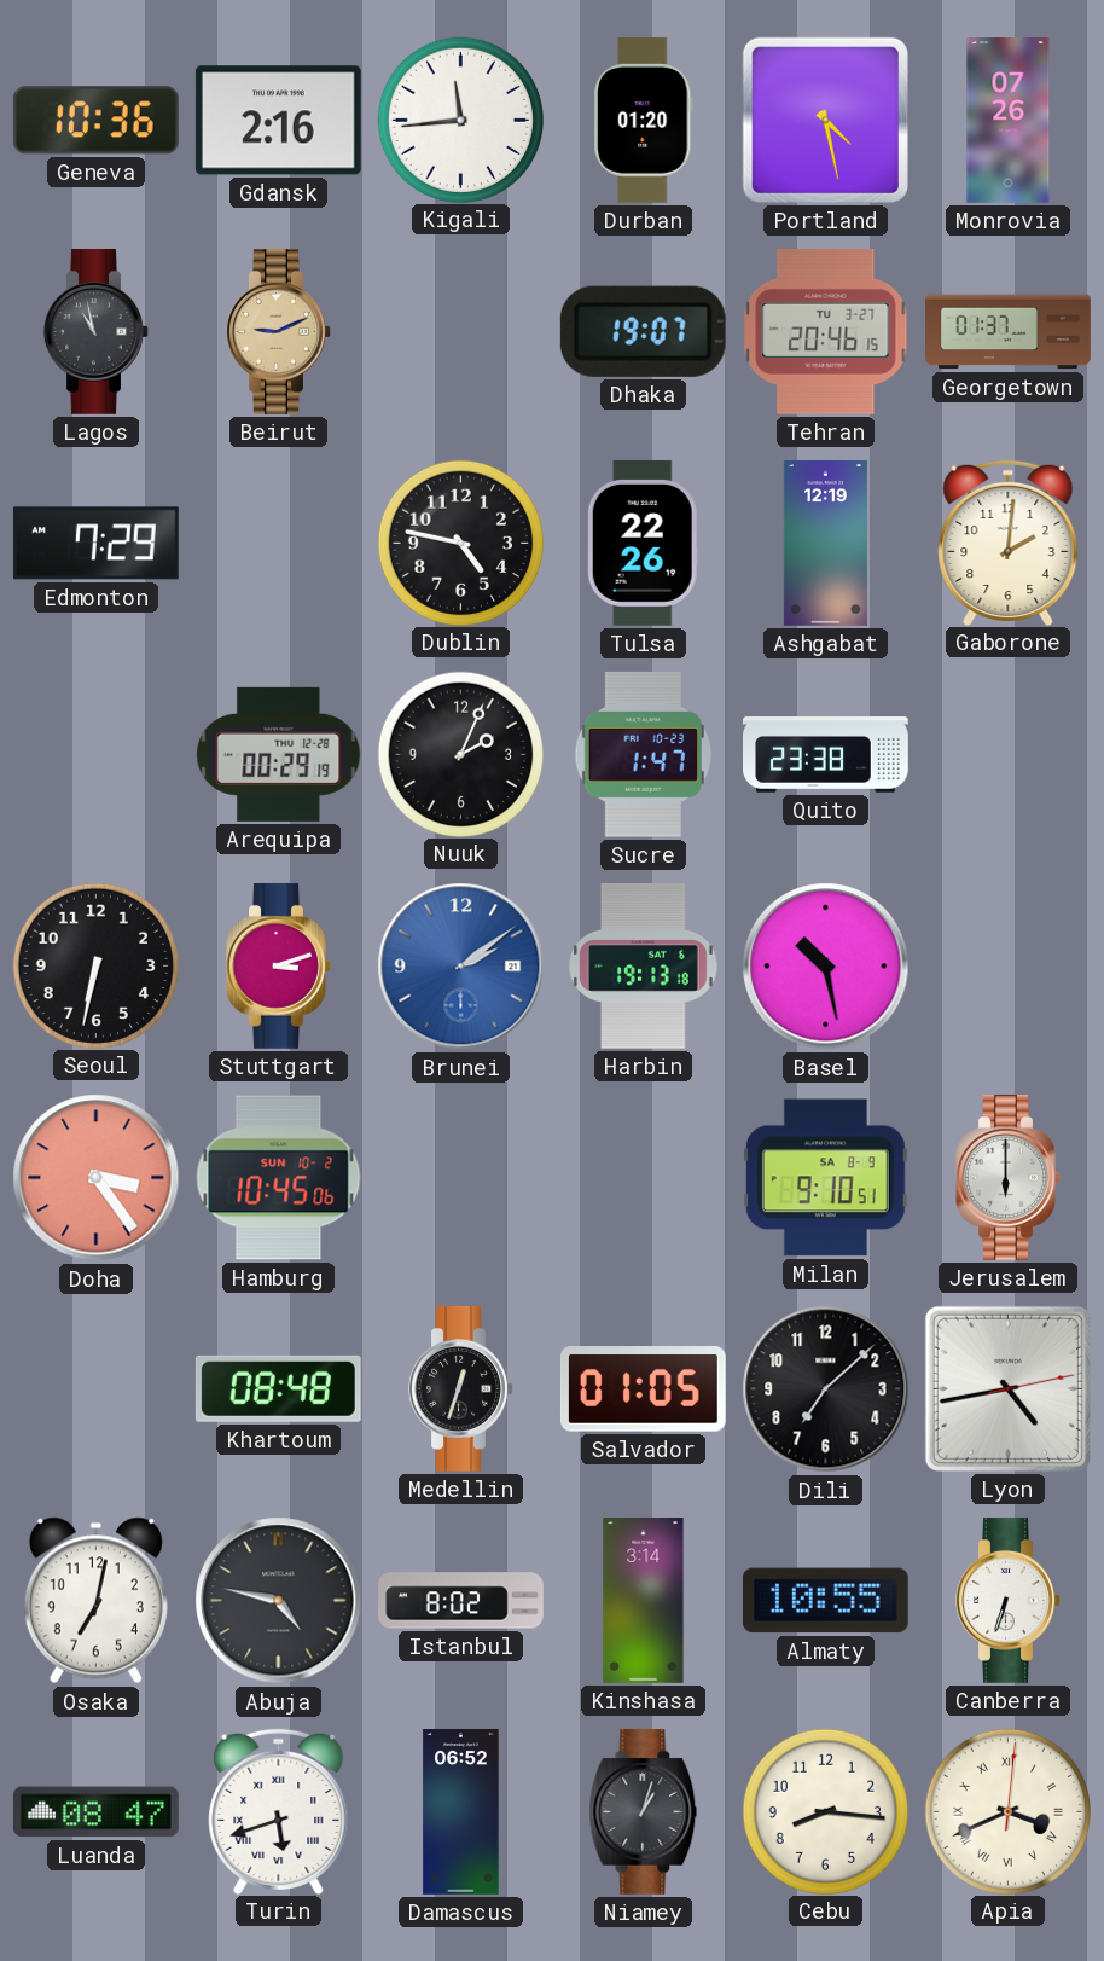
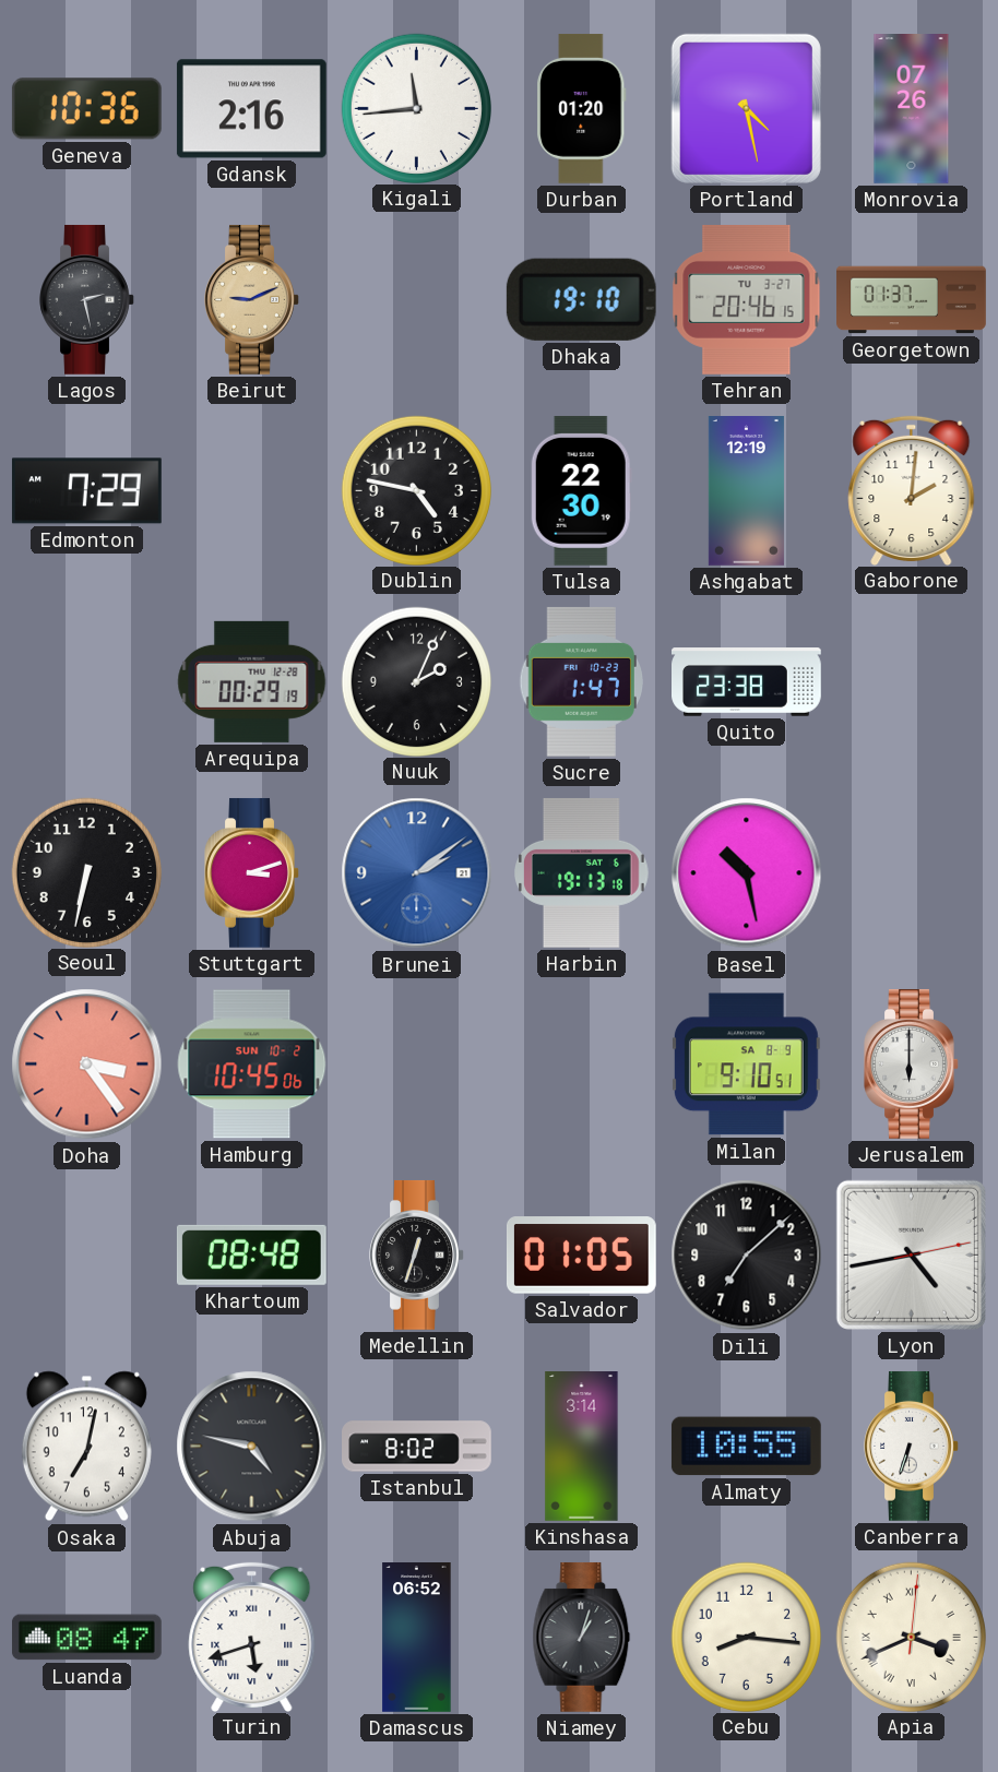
Lagos: 10:58 -> 2:28
Dhaka: 19:07 -> 19:10
Tulsa: 22:26 -> 22:30
